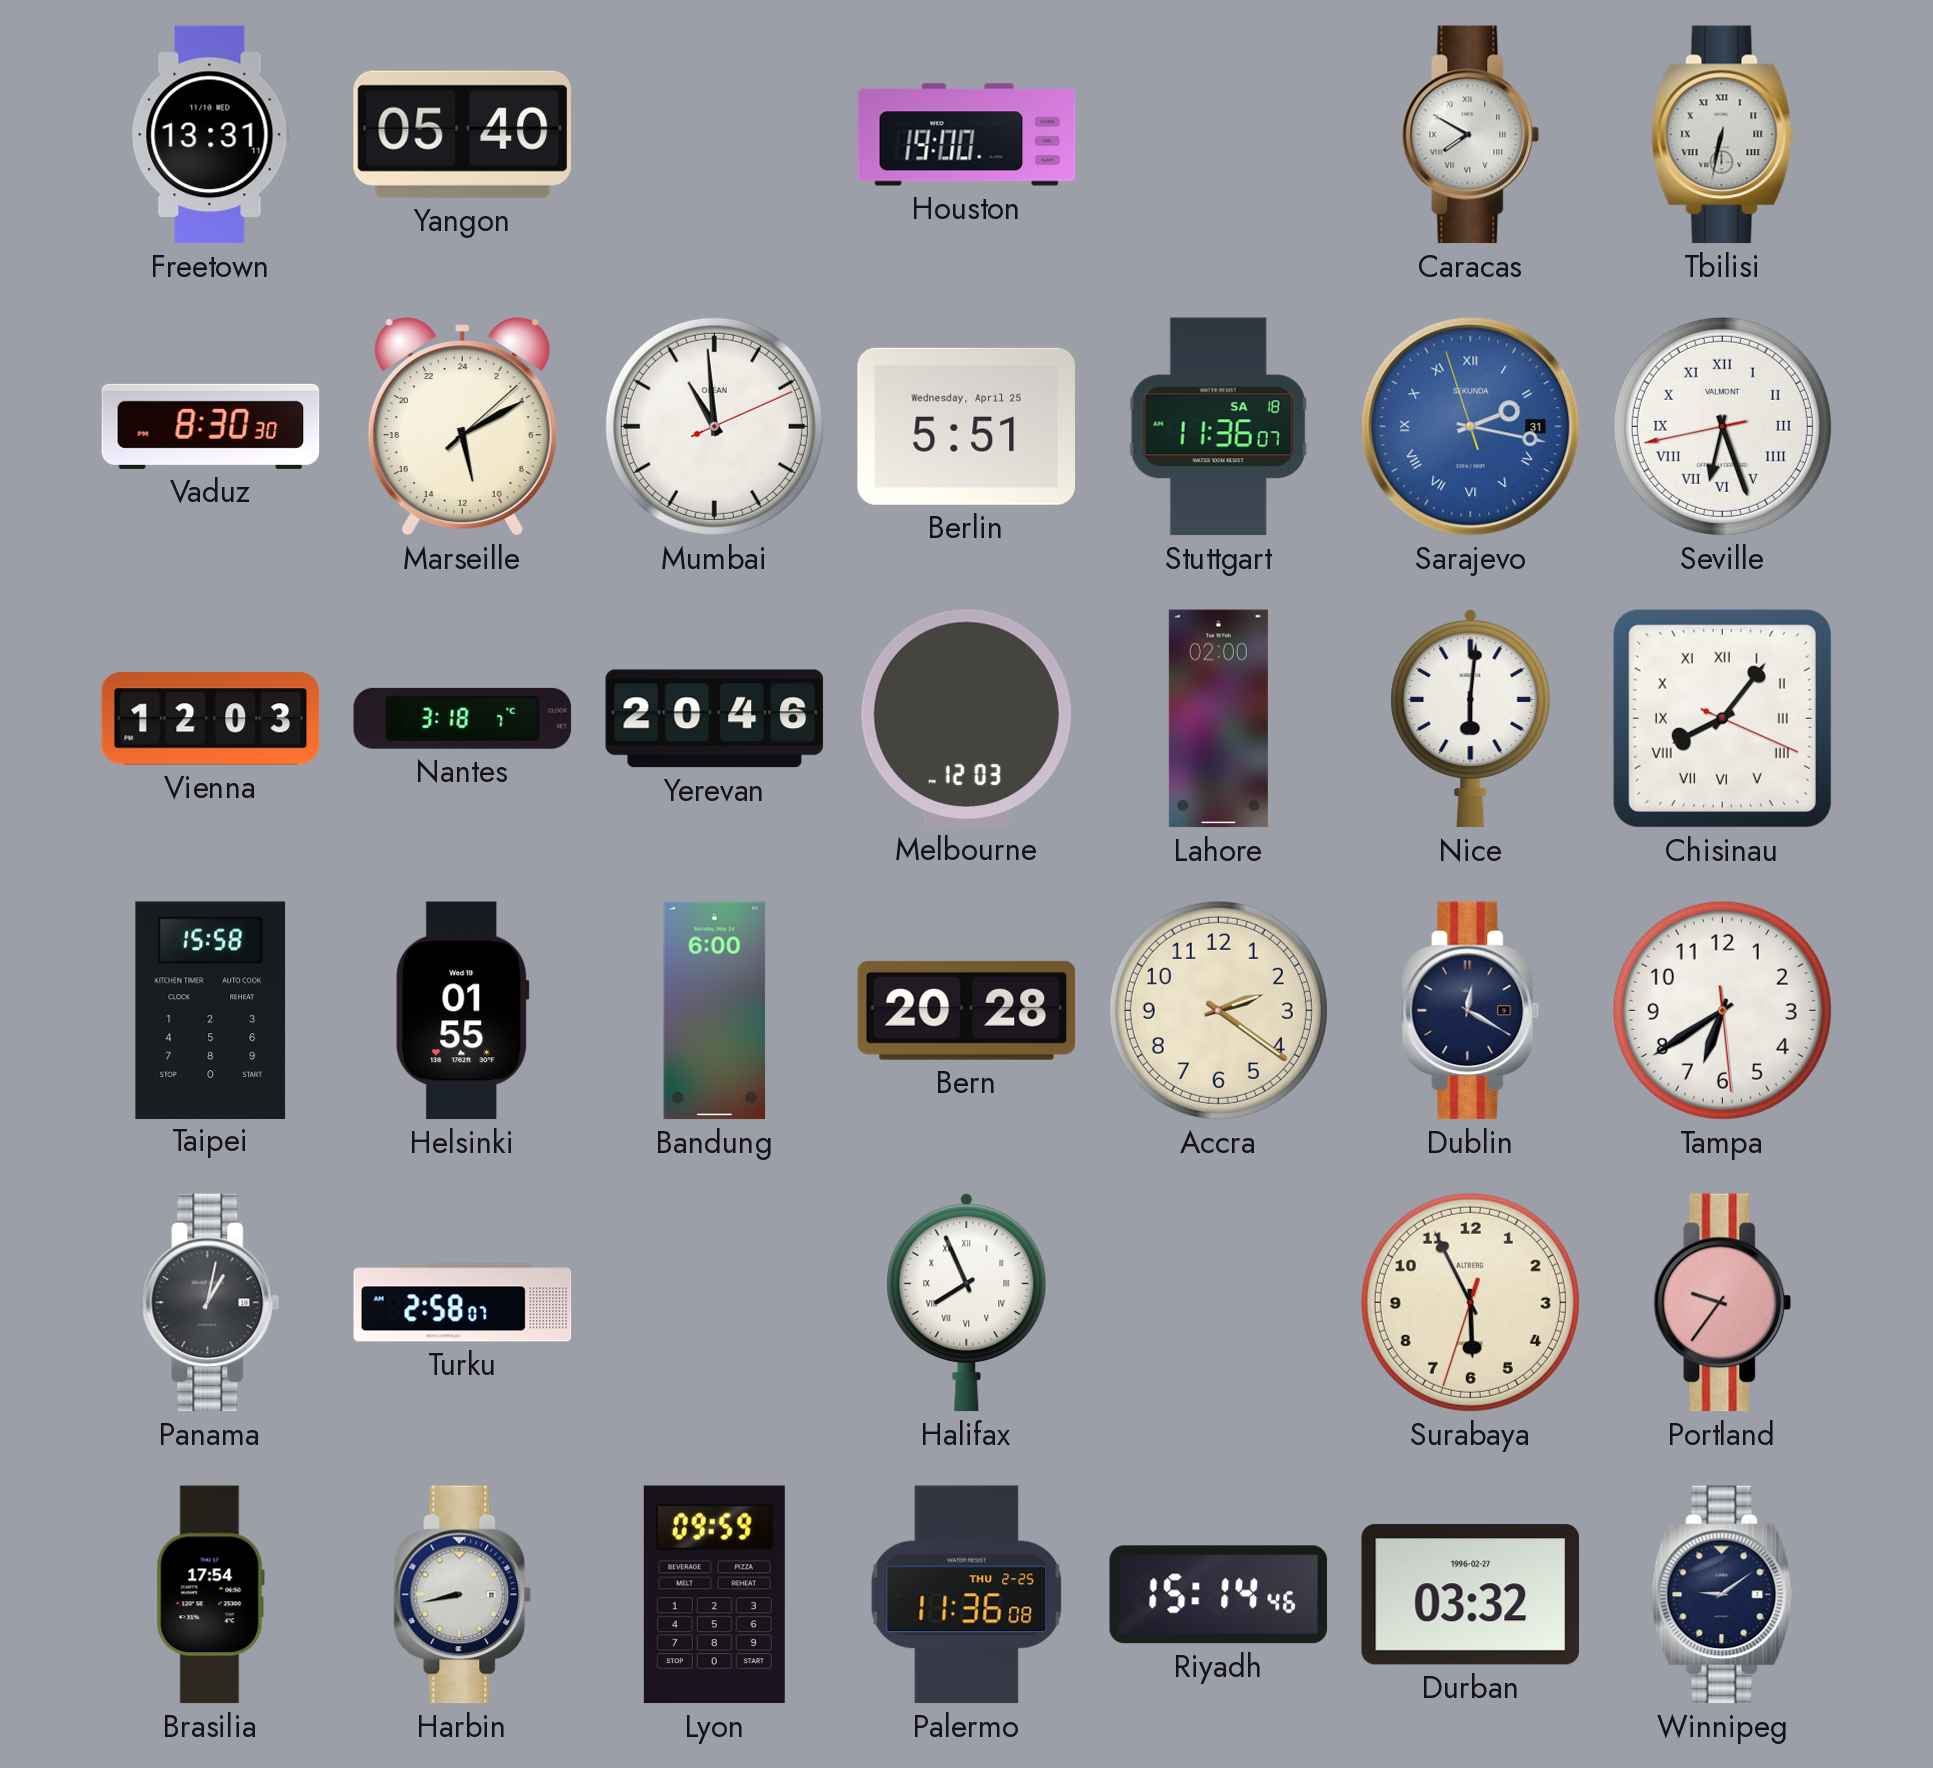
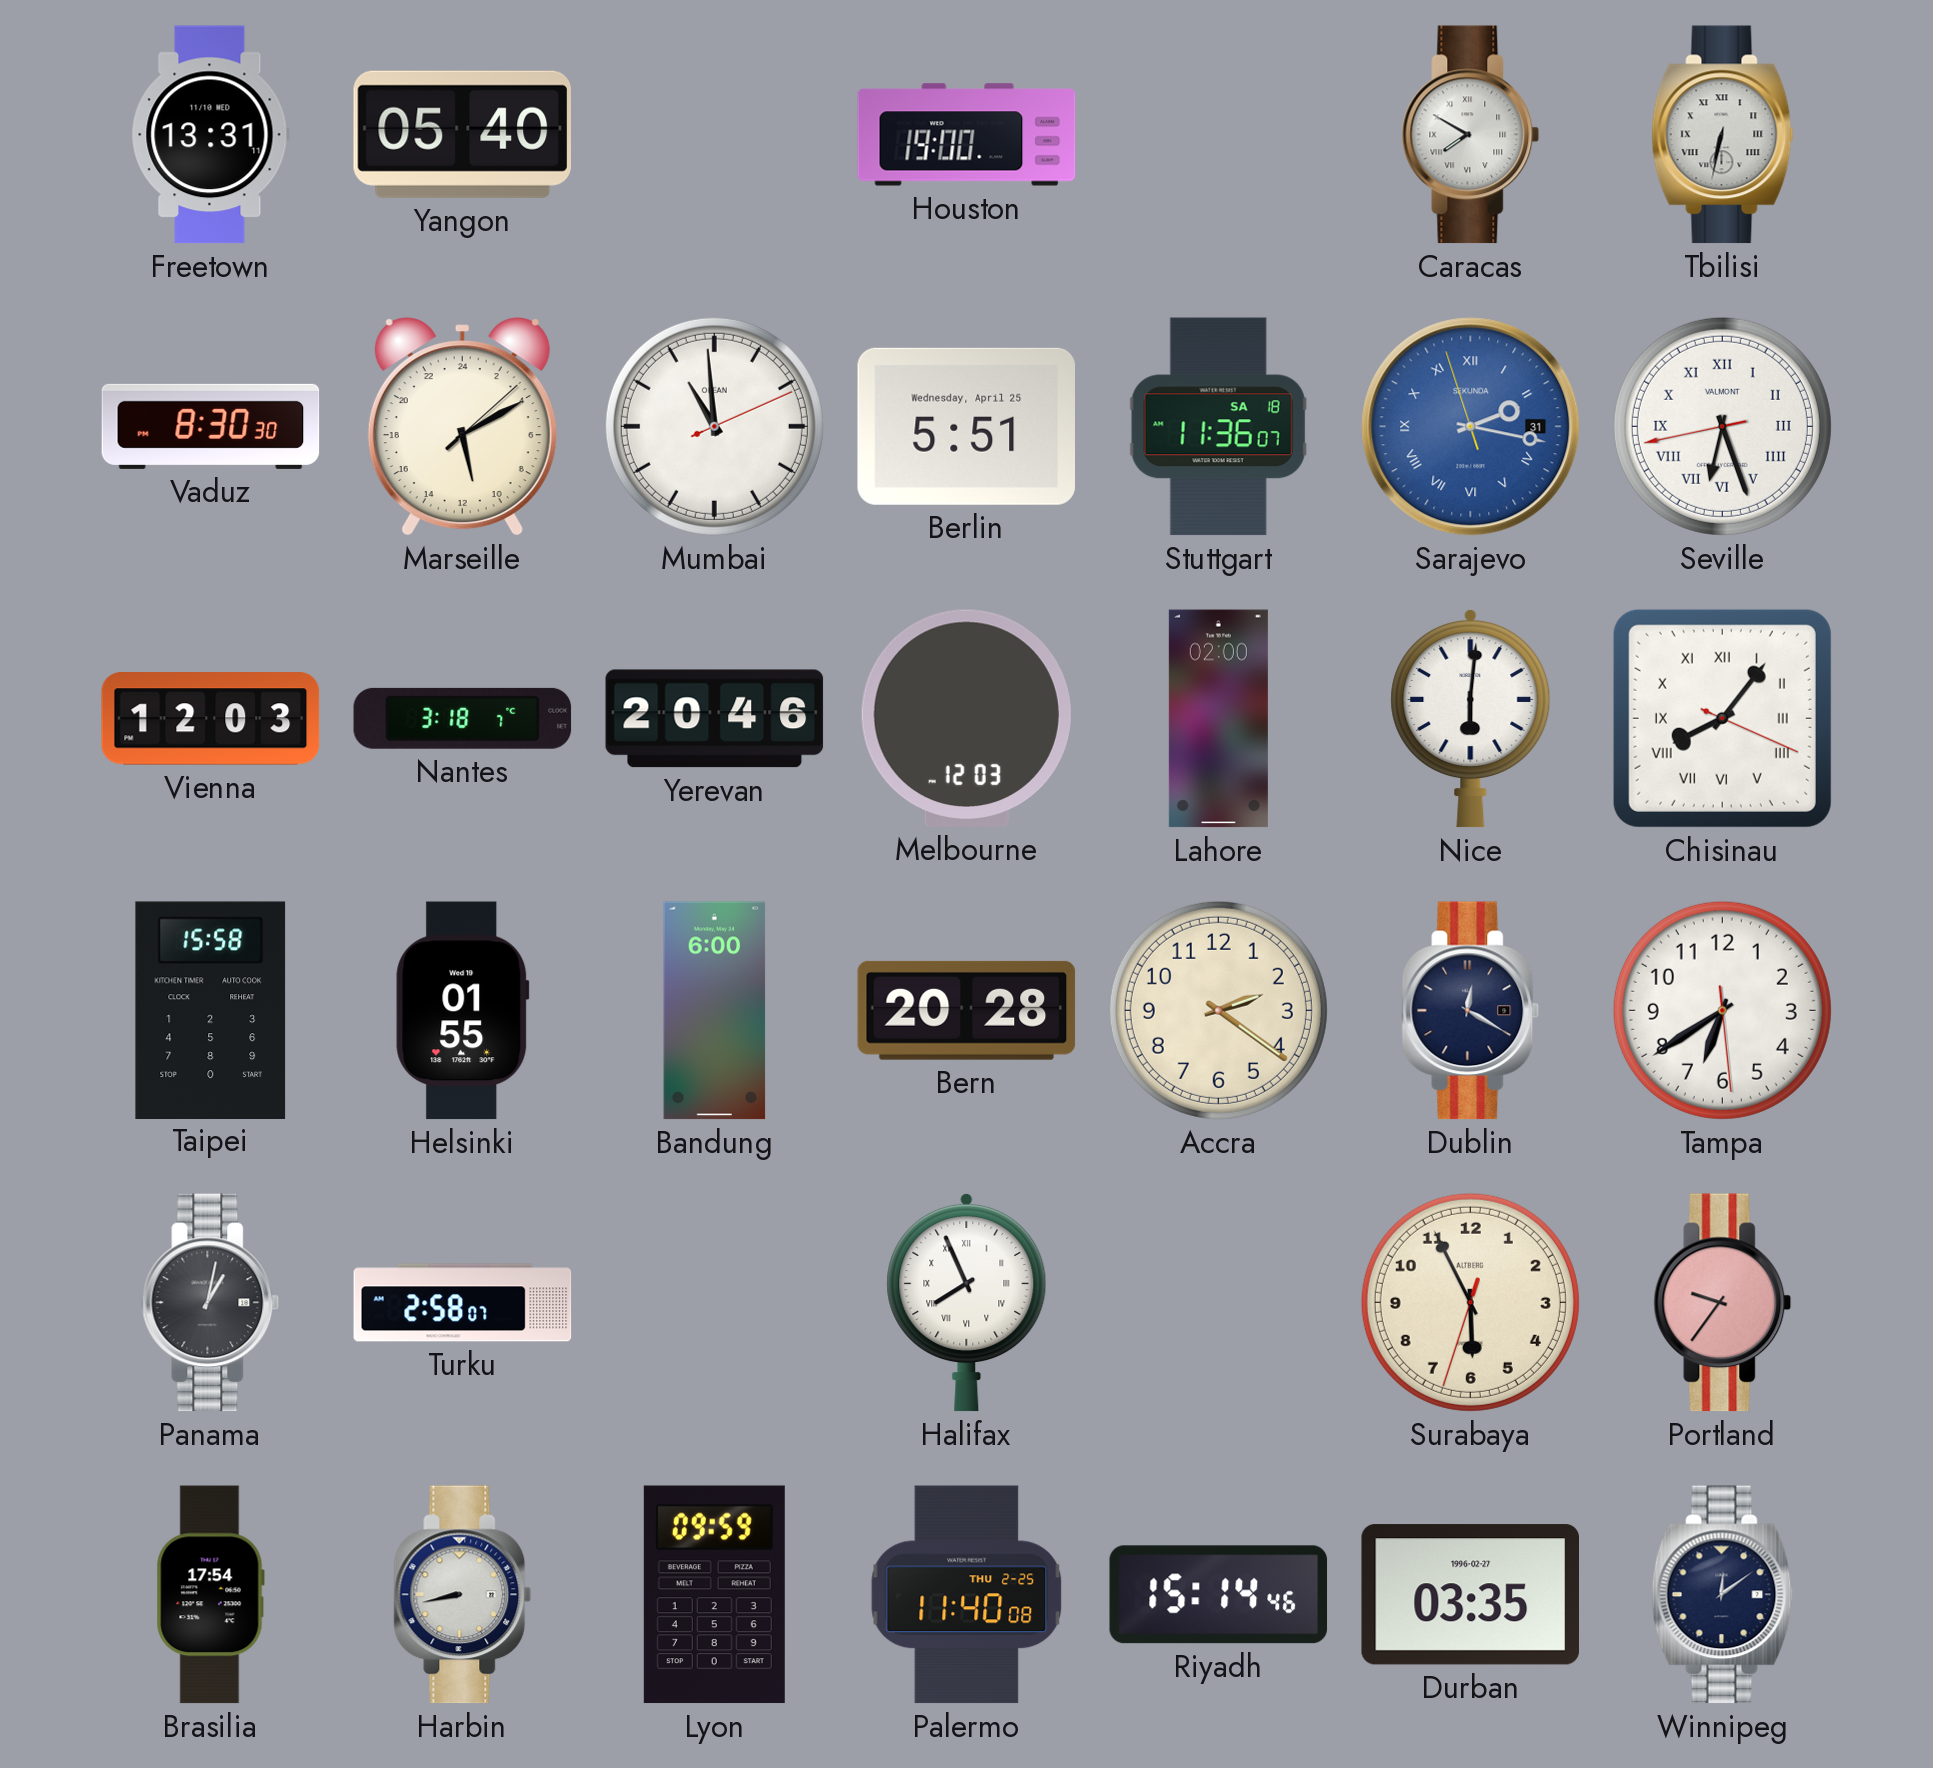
Palermo: 11:36 -> 11:40
Durban: 03:32 -> 03:35
Winnipeg: 9:09 -> 12:09
